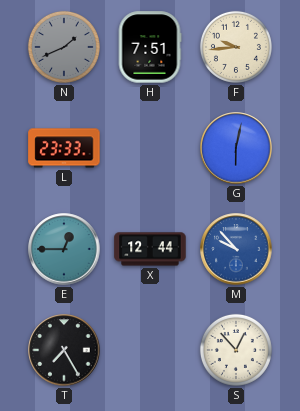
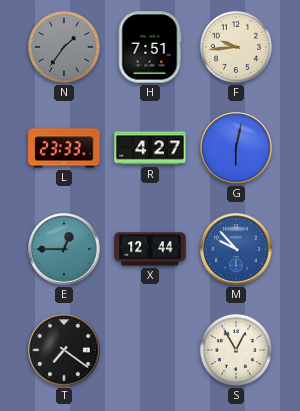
N: 1:41 -> 1:36
R: none -> 4:27
T: 7:25 -> 7:21
S: 12:53 -> 12:55
